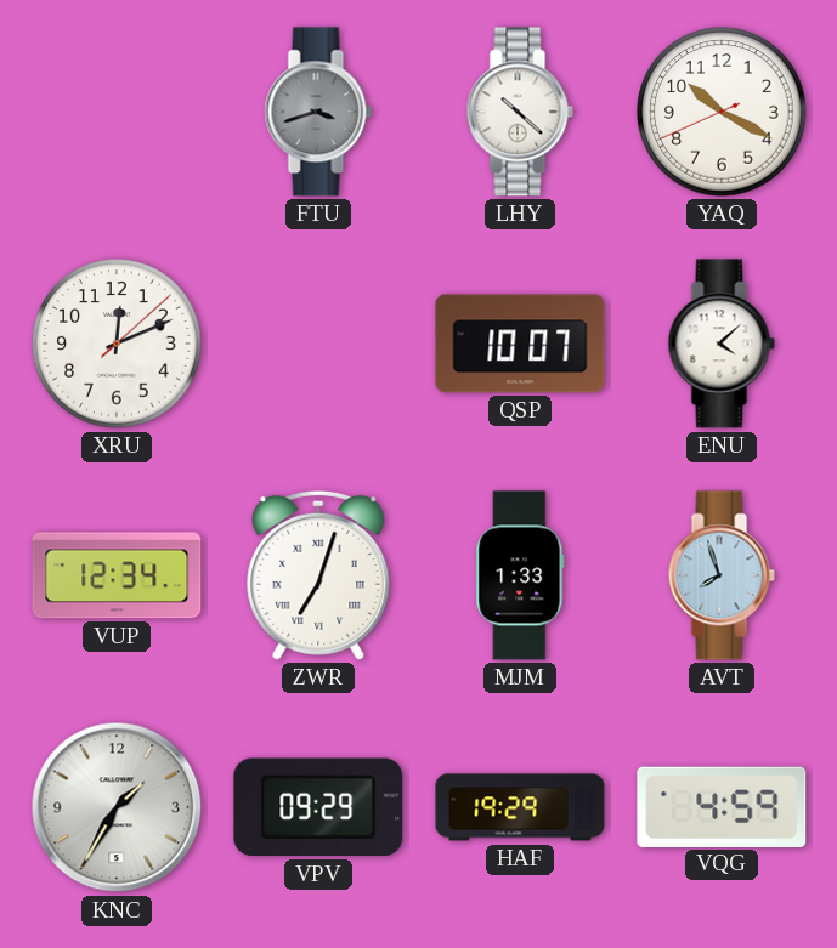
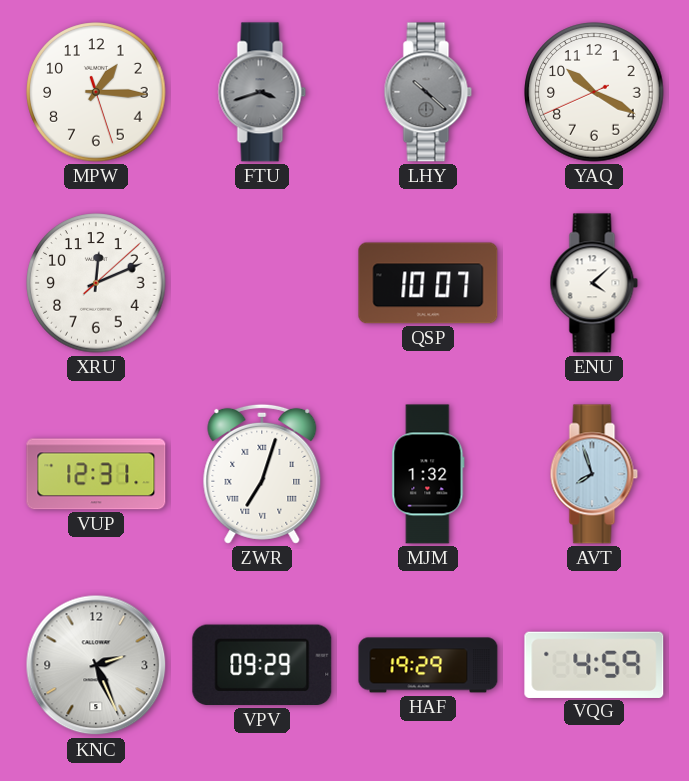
MPW: none -> 1:15
LHY dial: white -> grey
VUP: 12:34 -> 12:31
MJM: 1:33 -> 1:32
KNC: 1:35 -> 2:26
